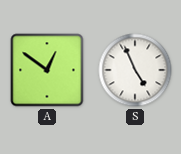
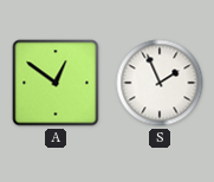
S: 4:56 -> 1:56
